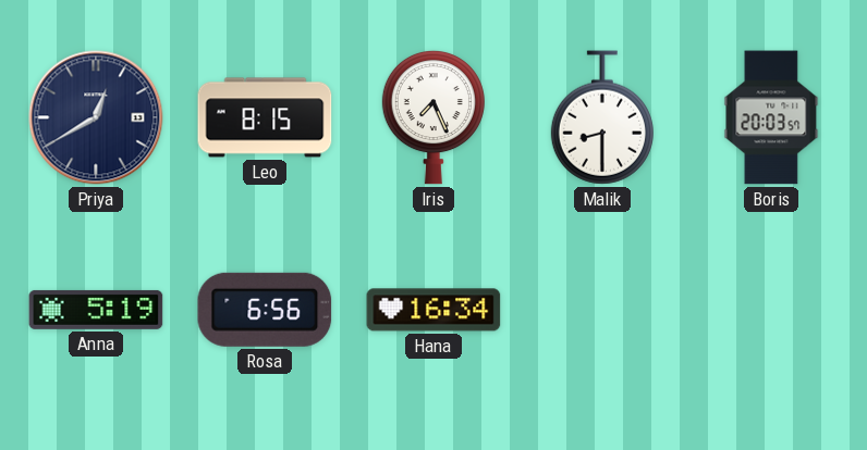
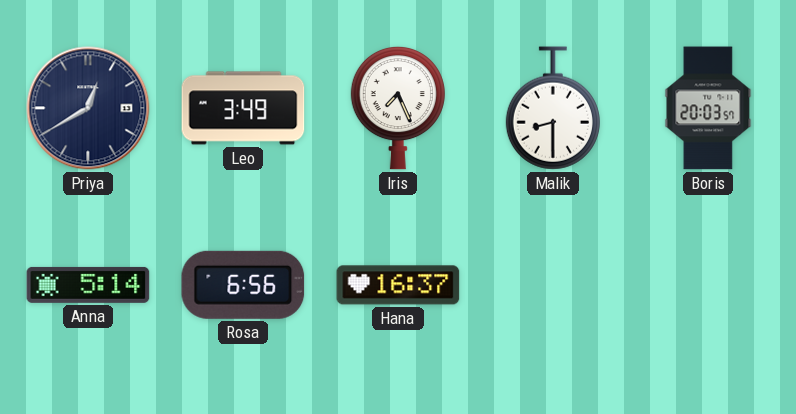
Leo: 8:15 -> 3:49
Anna: 5:19 -> 5:14
Hana: 16:34 -> 16:37
